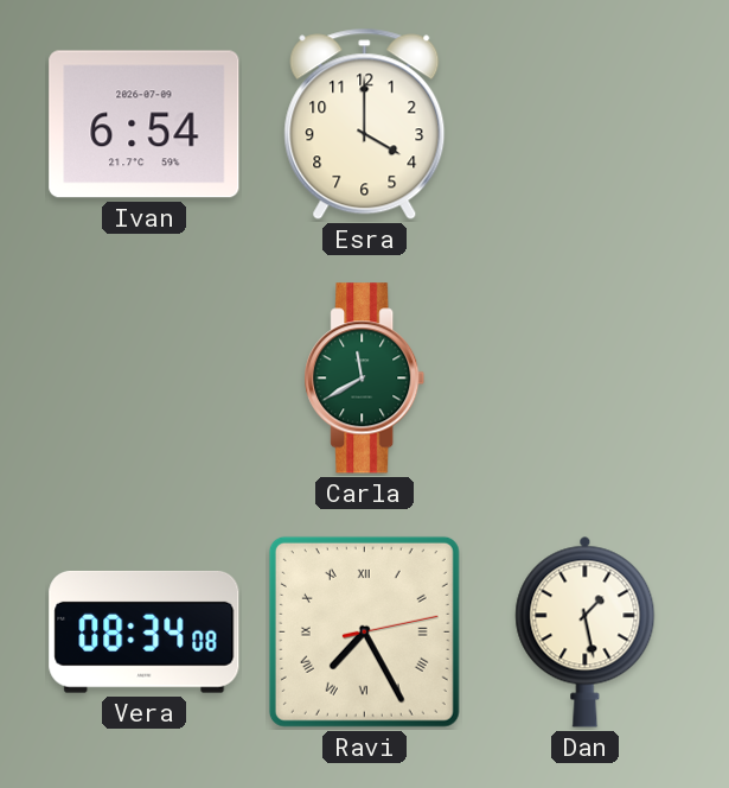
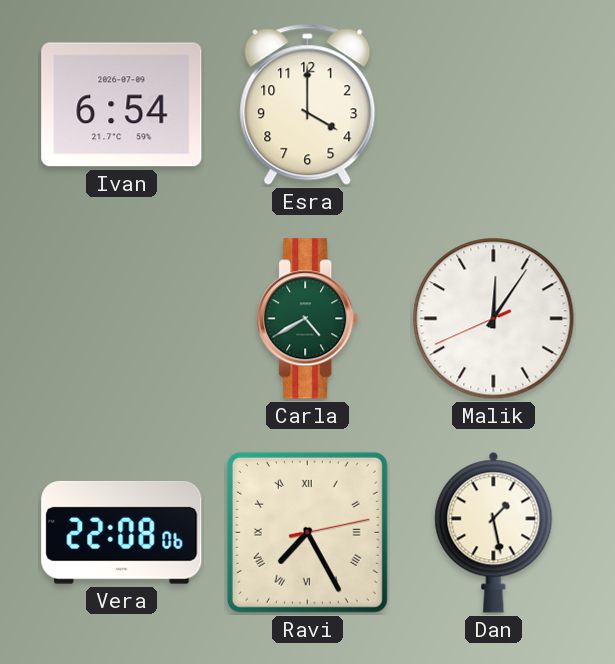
Carla: 11:40 -> 4:40
Malik: none -> 12:05
Vera: 08:34 -> 22:08
